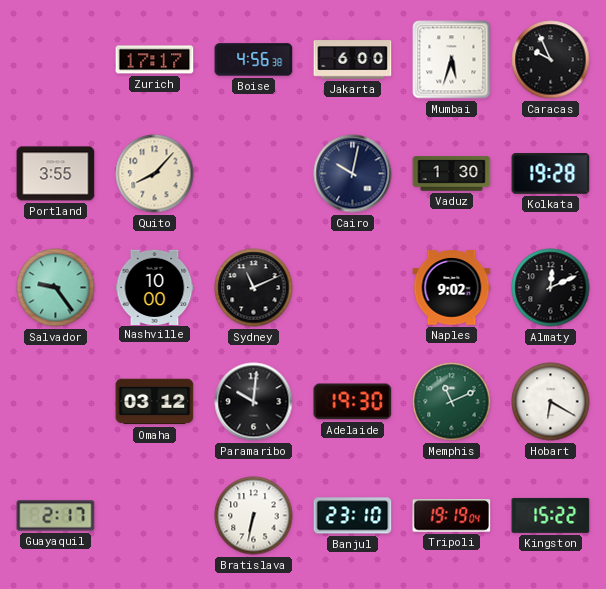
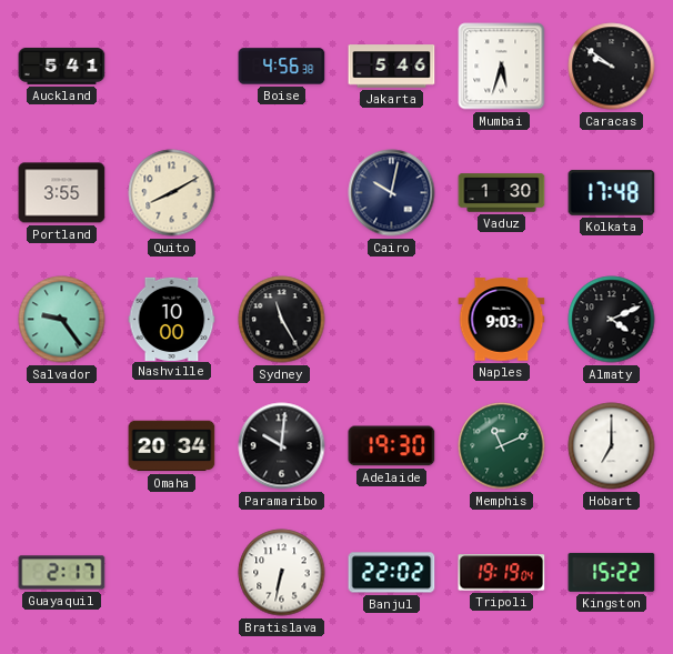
Auckland: none -> 5:41
Zurich: 17:17 -> none
Jakarta: 6:00 -> 5:46
Caracas: 9:56 -> 9:51
Quito: 8:07 -> 8:10
Kolkata: 19:28 -> 17:48
Sydney: 11:11 -> 11:25
Naples: 9:02 -> 9:03
Almaty: 12:11 -> 4:11
Omaha: 03:12 -> 20:34
Hobart: 6:20 -> 7:00
Banjul: 23:10 -> 22:02
